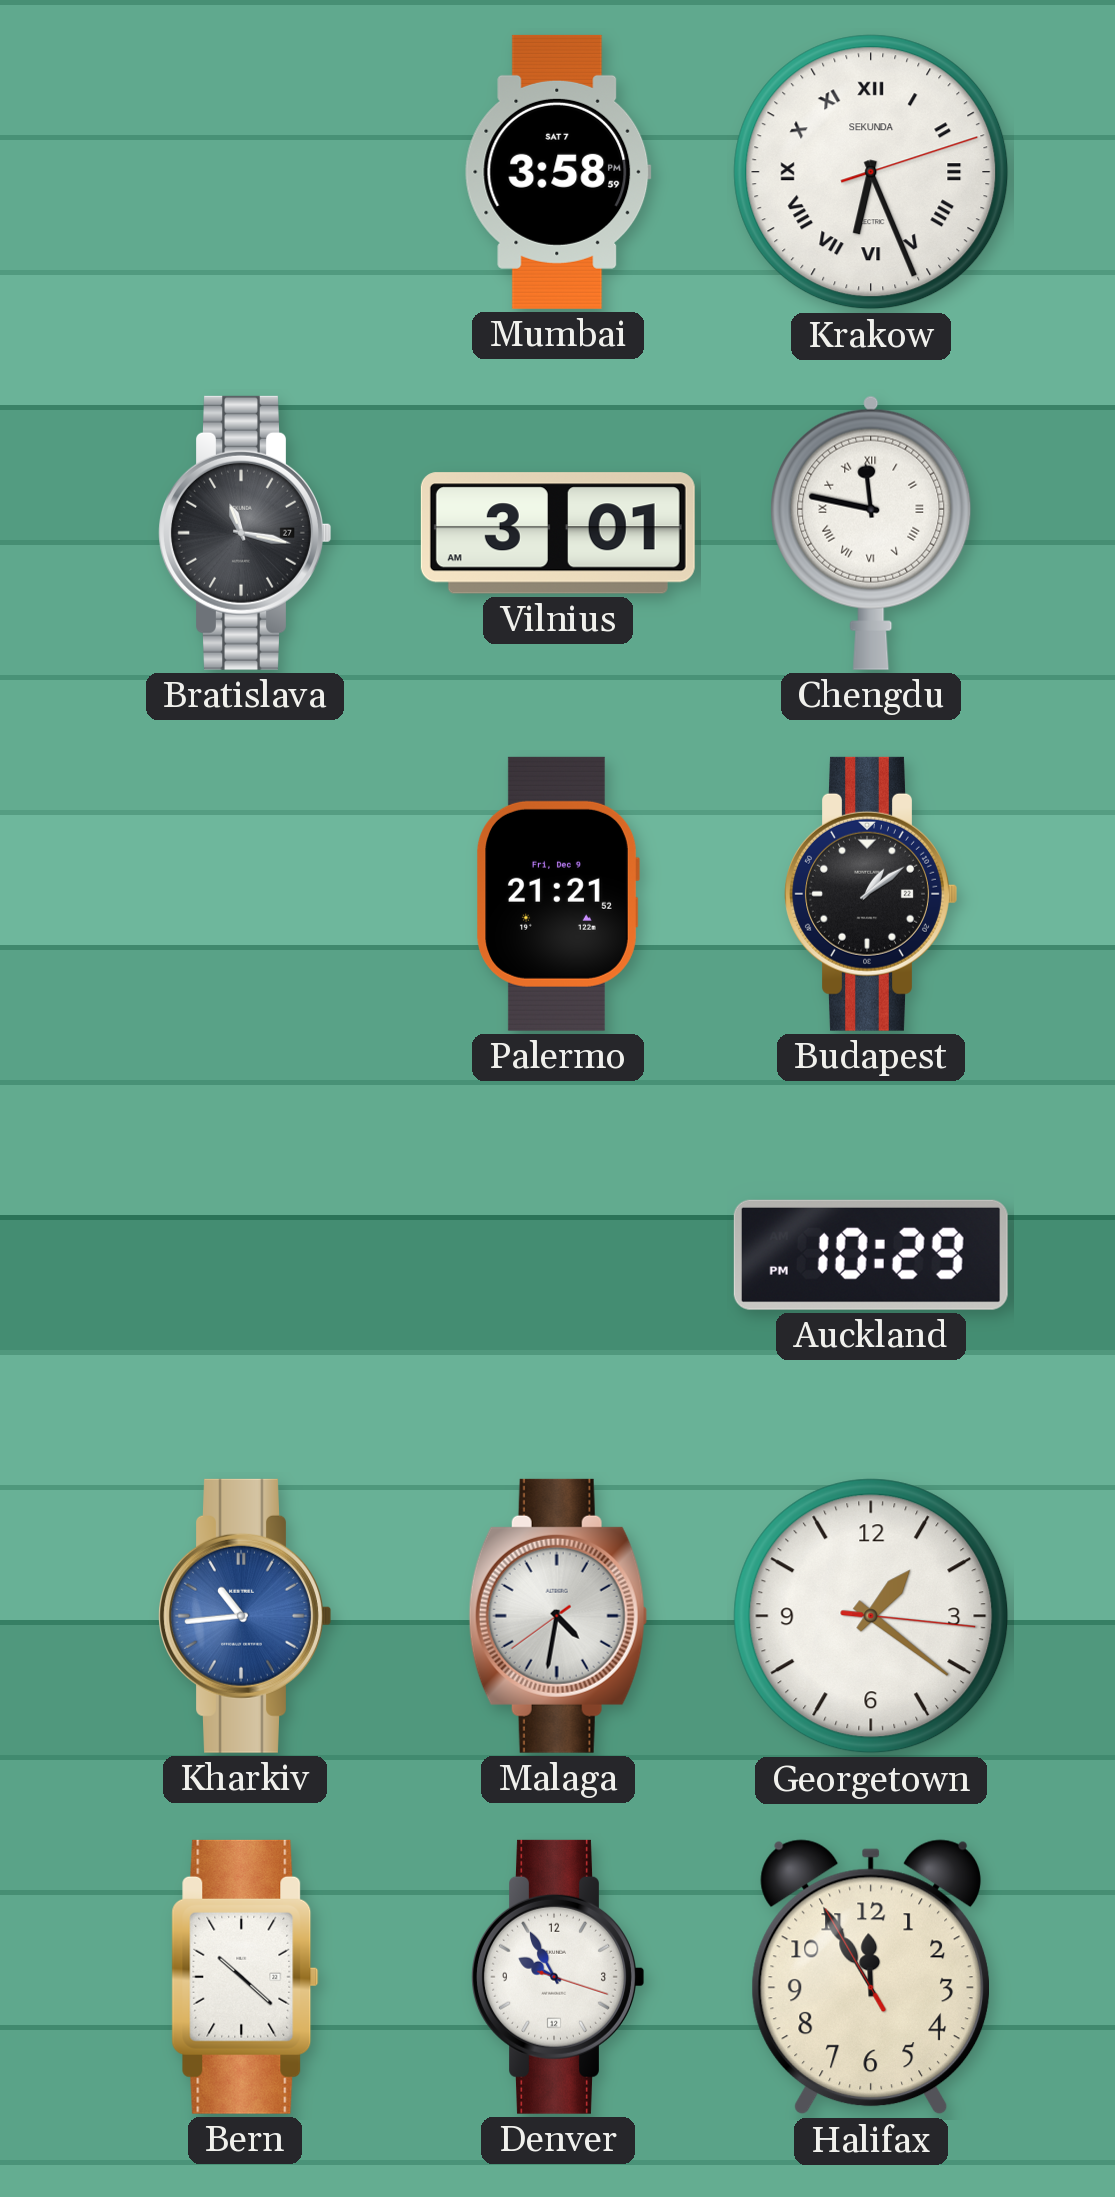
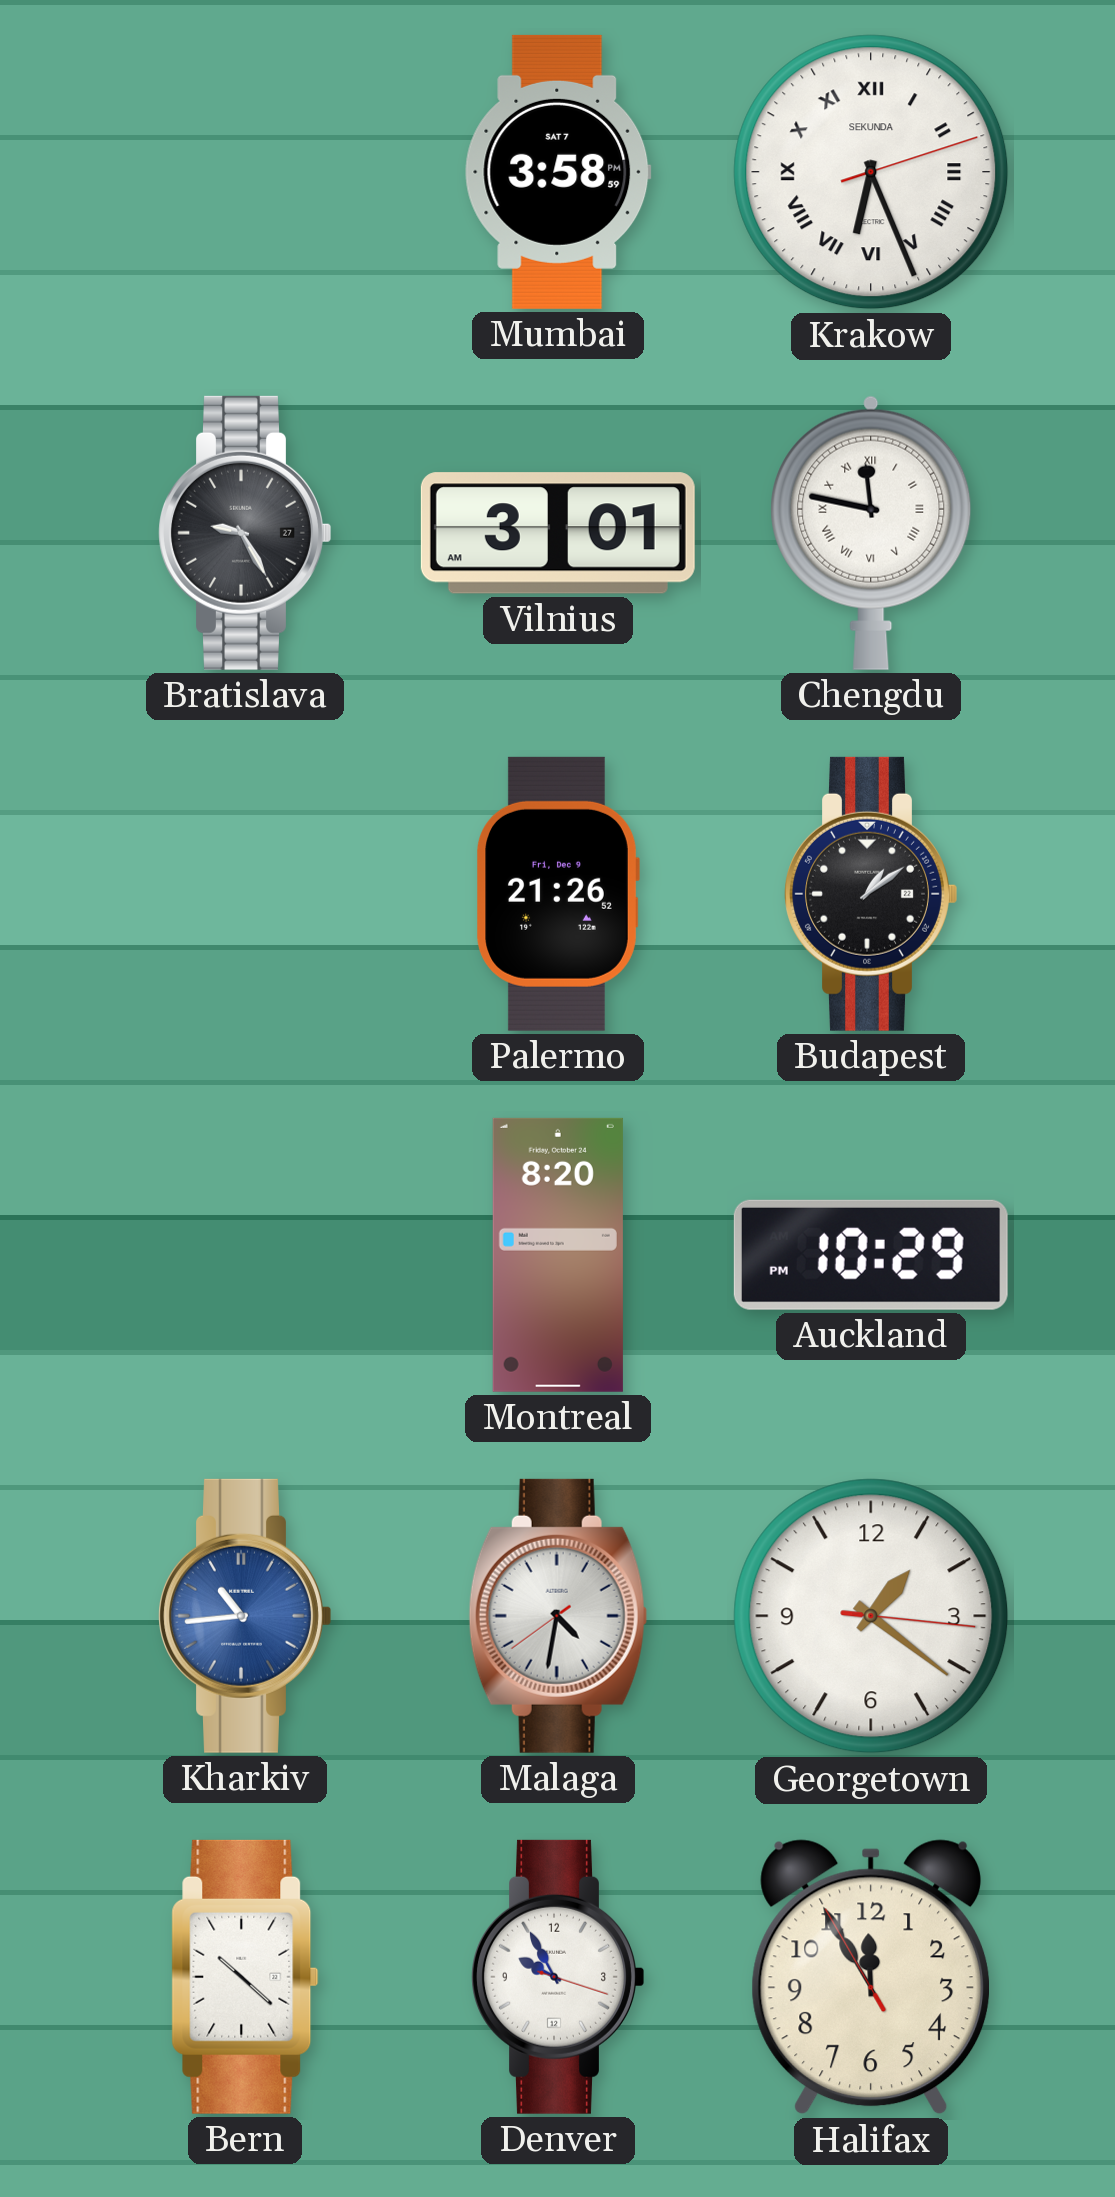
Bratislava: 11:17 -> 9:25
Palermo: 21:21 -> 21:26
Montreal: none -> 8:20
